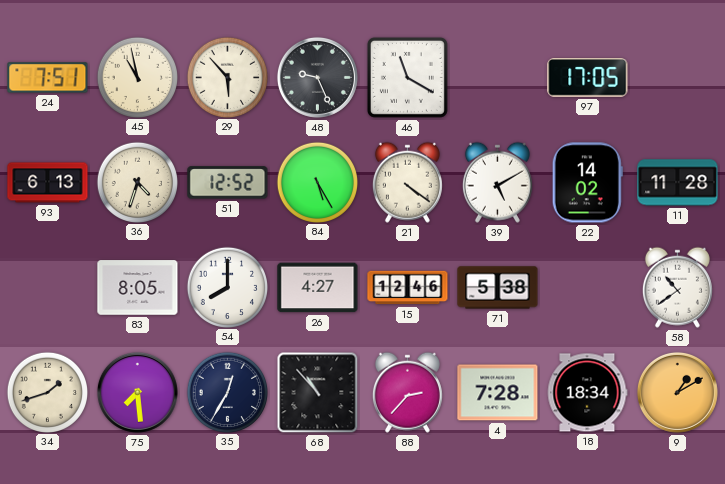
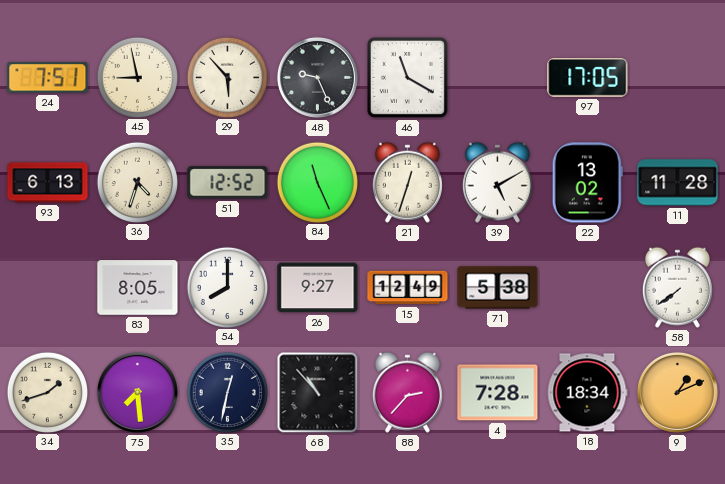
45: 10:58 -> 8:58
84: 5:25 -> 11:26
21: 4:21 -> 12:33
22: 14:02 -> 13:02
26: 4:27 -> 9:27
15: 12:46 -> 12:49
58: 10:39 -> 7:39
35: 12:35 -> 12:32
9: 1:10 -> 1:11
